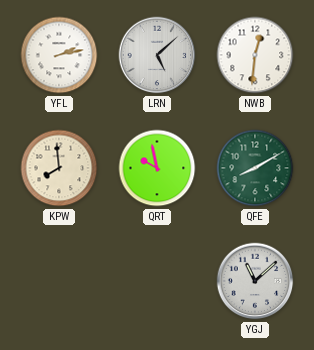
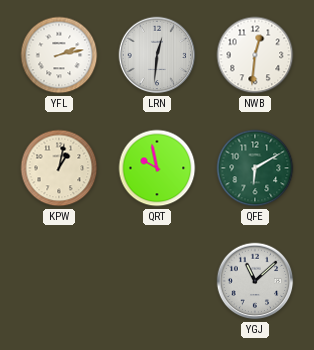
LRN: 5:08 -> 12:31
KPW: 7:59 -> 1:02
QFE: 8:10 -> 6:10
